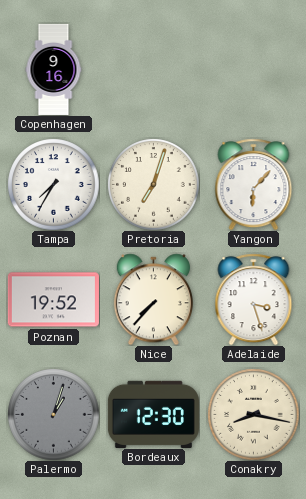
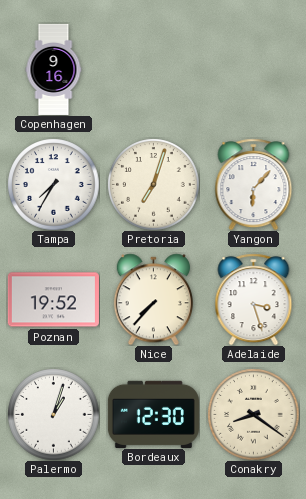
Palermo dial: grey -> white
Conakry: 8:17 -> 8:21
